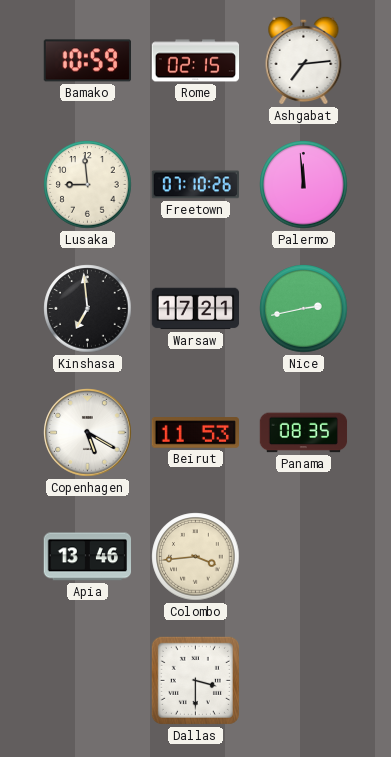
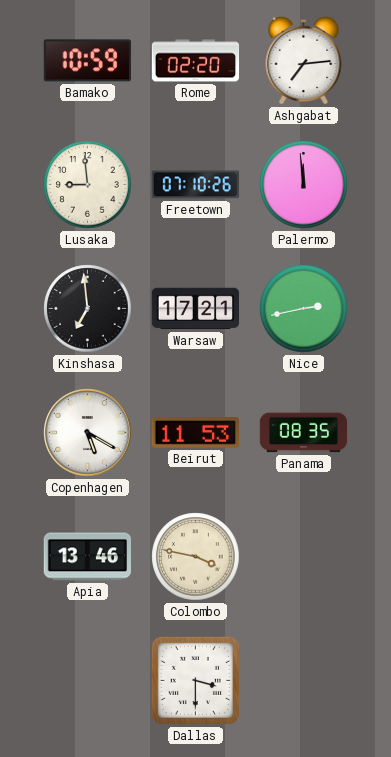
Rome: 02:15 -> 02:20
Colombo: 3:44 -> 3:47
